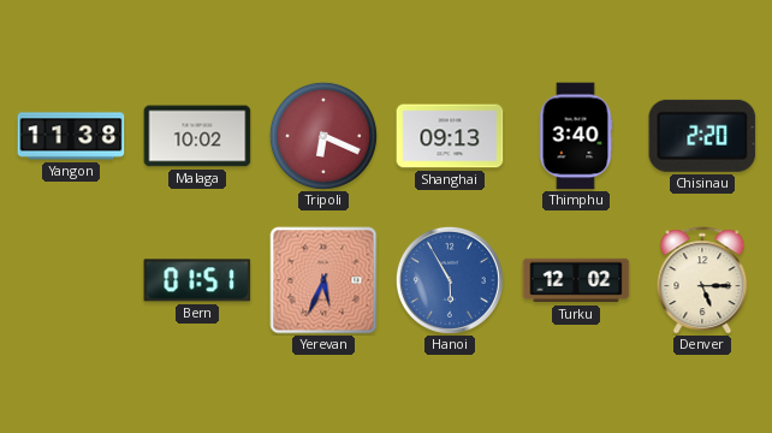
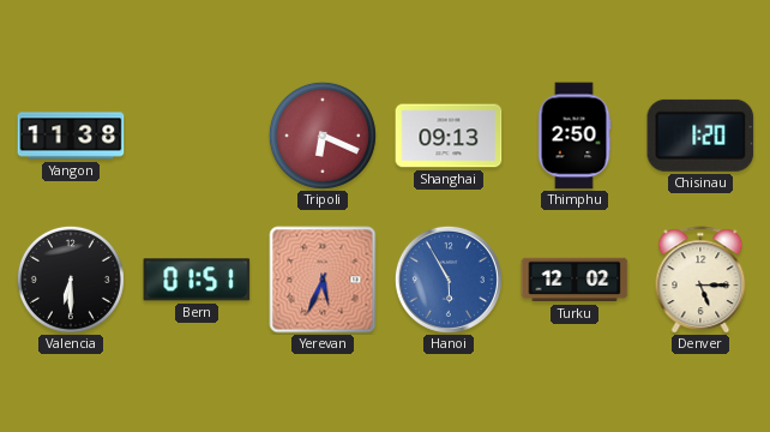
Malaga: 10:02 -> none
Thimphu: 3:40 -> 2:50
Chisinau: 2:20 -> 1:20
Valencia: none -> 6:30
